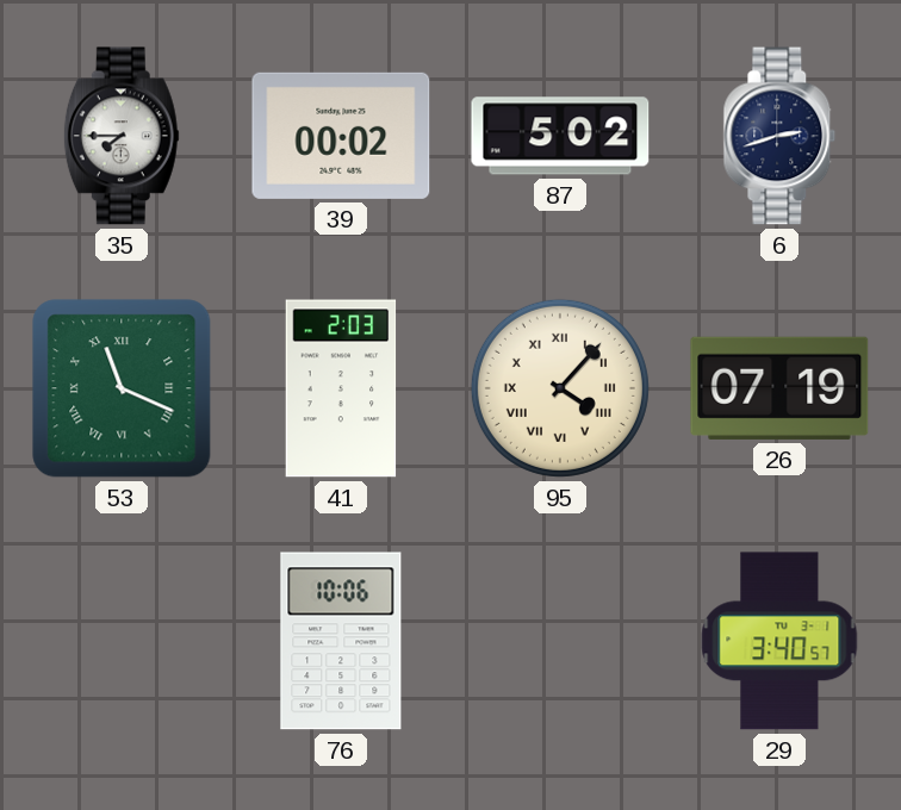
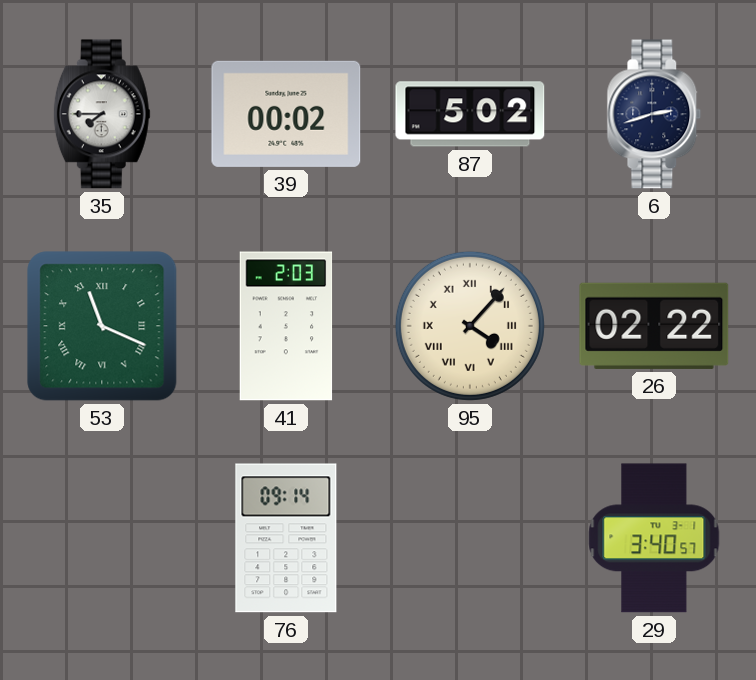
26: 07:19 -> 02:22
76: 10:06 -> 09:14
